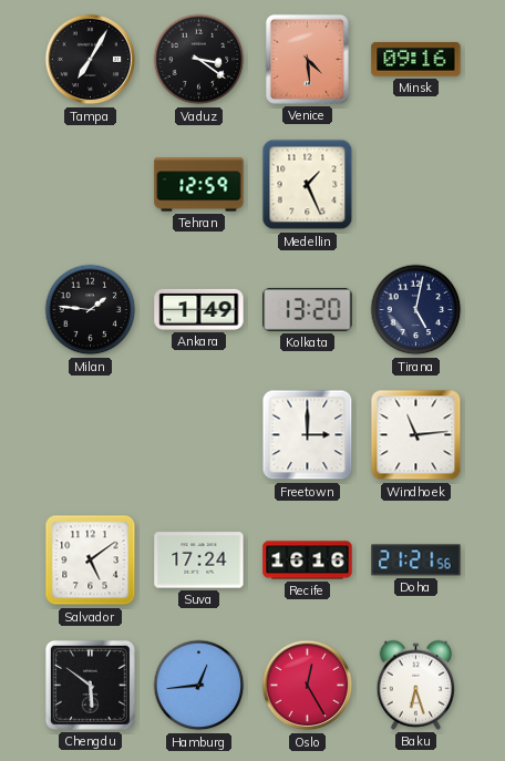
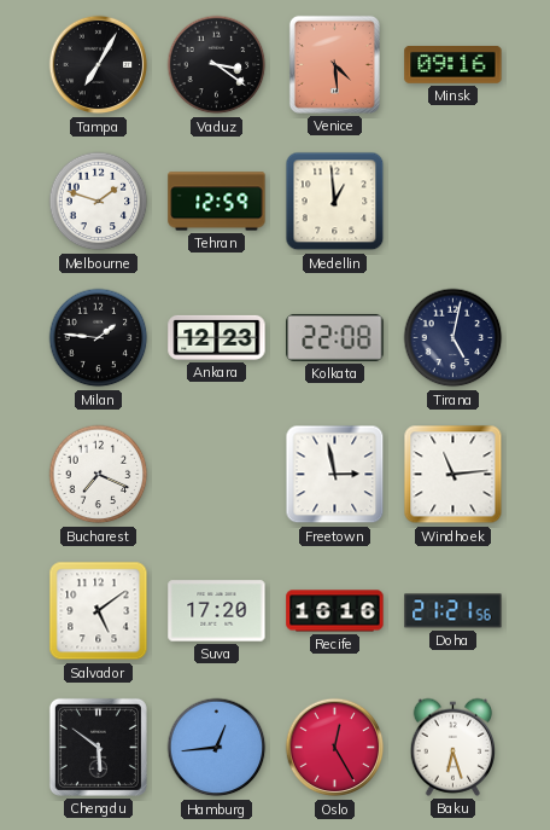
Melbourne: none -> 1:48
Medellin: 1:26 -> 12:59
Ankara: 1:49 -> 12:23
Kolkata: 13:20 -> 22:08
Bucharest: none -> 7:19
Freetown: 3:00 -> 2:58
Suva: 17:24 -> 17:20
